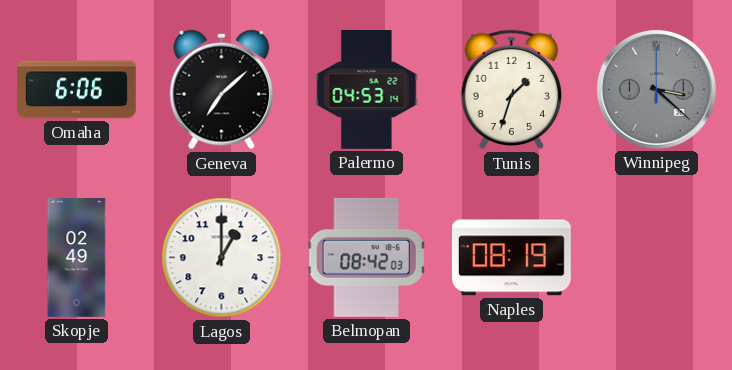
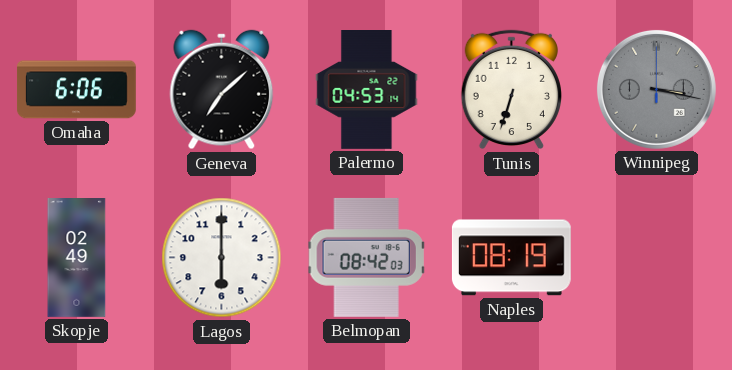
Tunis: 1:33 -> 6:33
Winnipeg: 3:22 -> 3:17
Lagos: 1:00 -> 6:00
